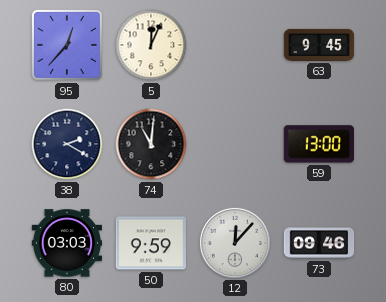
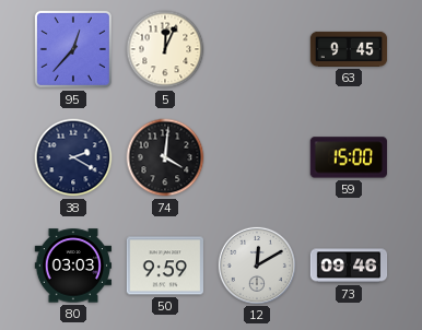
74: 11:01 -> 4:01
59: 13:00 -> 15:00
12: 12:07 -> 12:10
